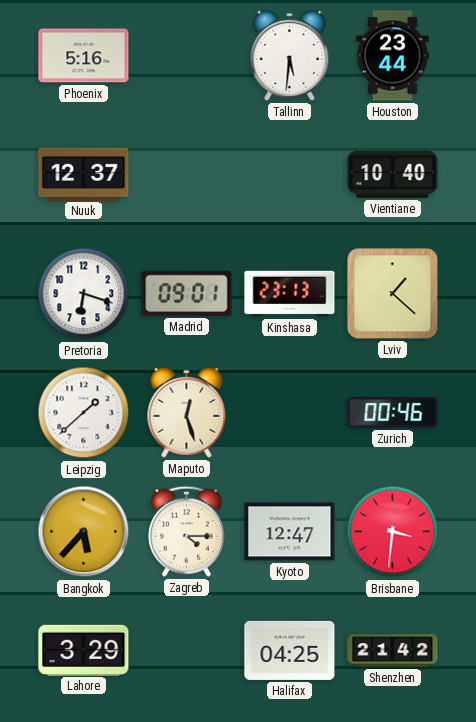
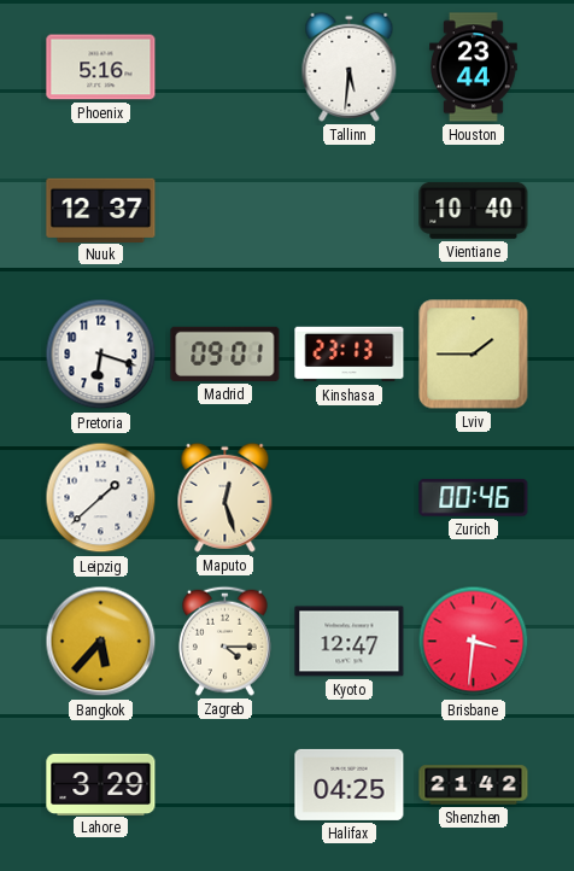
Lviv: 1:22 -> 1:45
